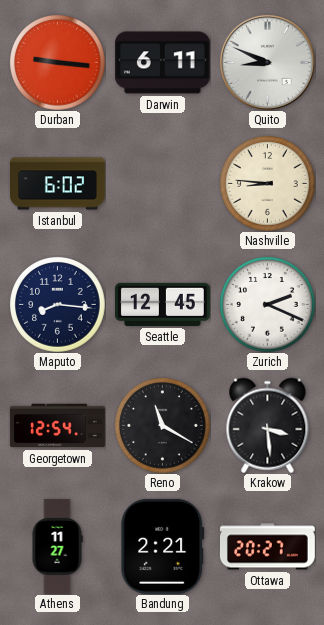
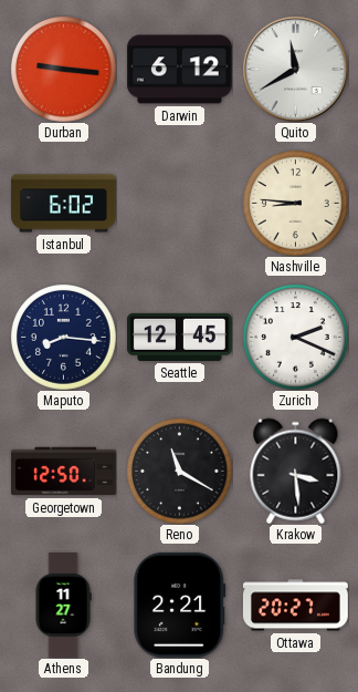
Darwin: 6:11 -> 6:12
Quito: 8:49 -> 11:40
Georgetown: 12:54 -> 12:50
